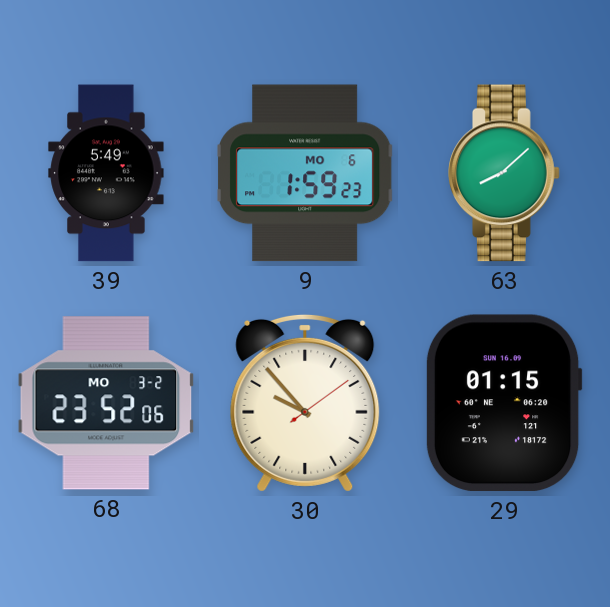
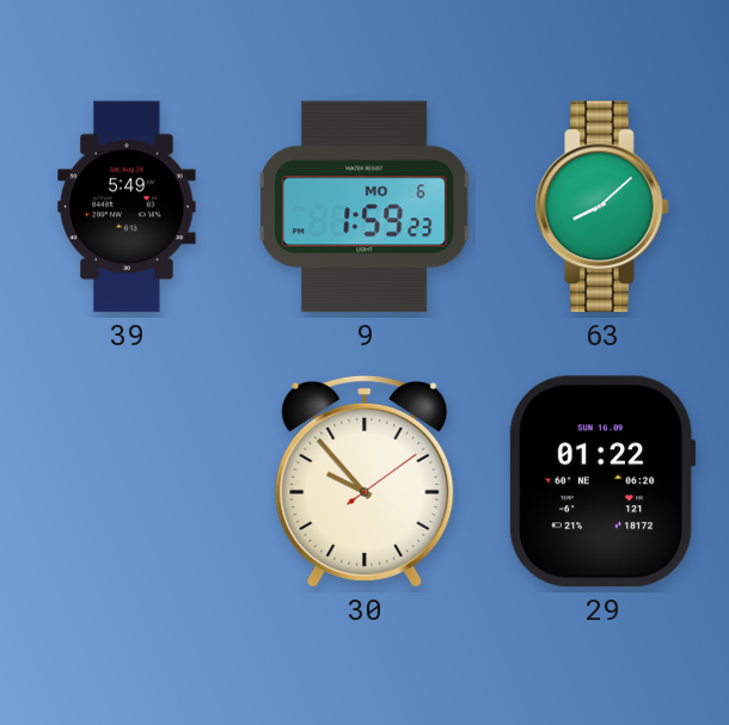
68: 23:52 -> none
29: 01:15 -> 01:22
